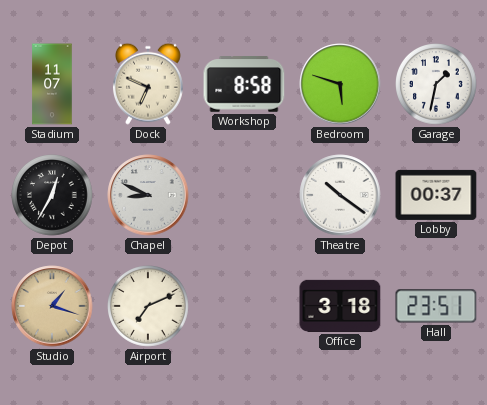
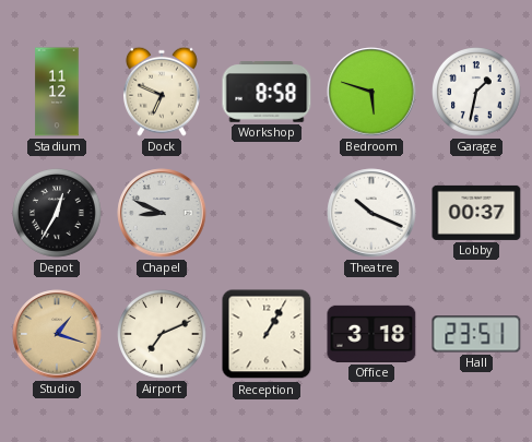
Stadium: 11:07 -> 11:12
Theatre: 10:21 -> 10:19
Reception: none -> 1:05
